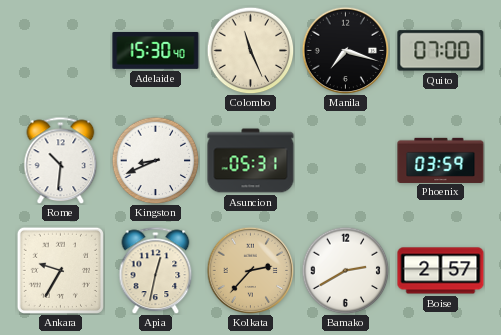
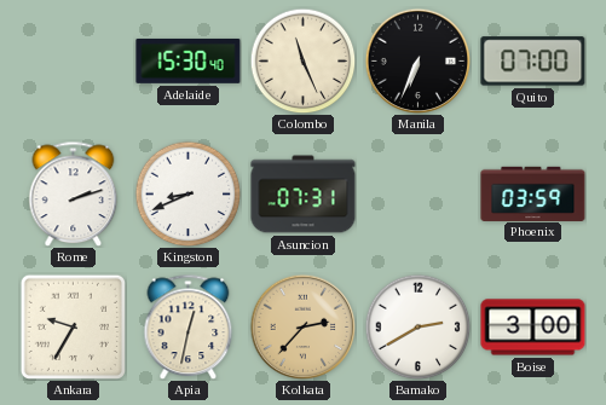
Manila: 7:18 -> 6:34
Rome: 10:31 -> 2:12
Asuncion: 05:31 -> 07:31
Boise: 2:57 -> 3:00
